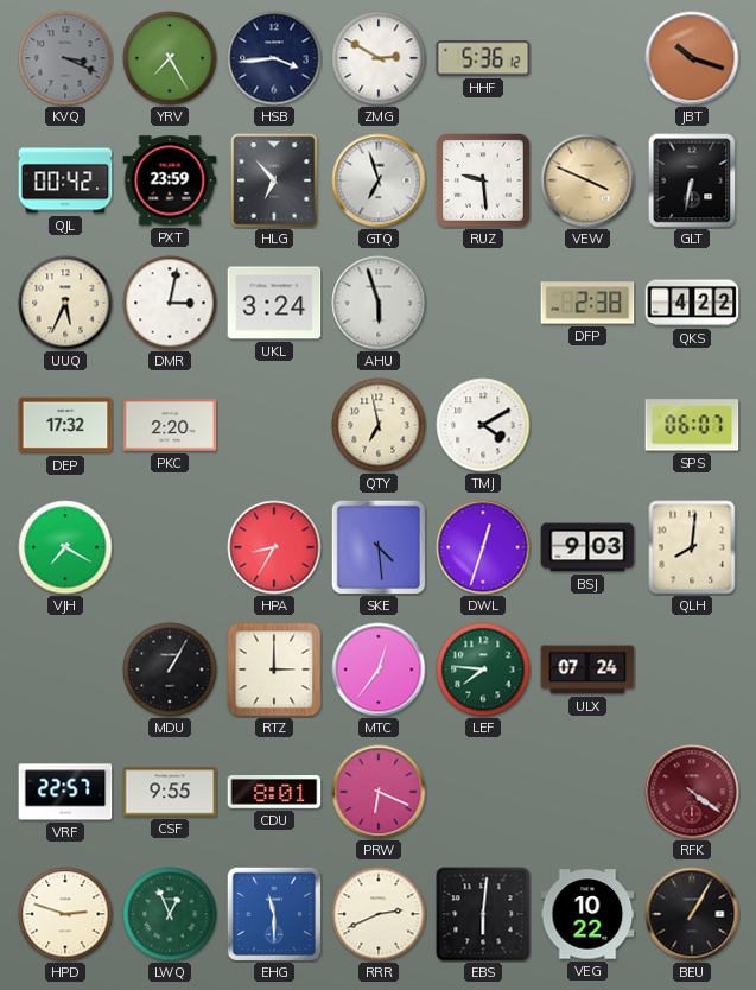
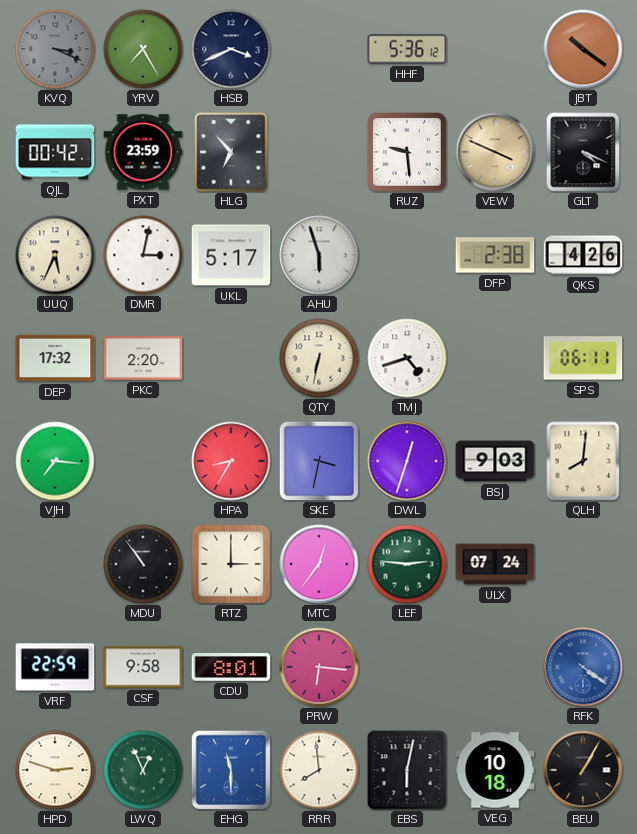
HSB: 3:44 -> 3:41
ZMG: 2:50 -> none
JBT: 10:18 -> 10:21
GTQ: 6:57 -> none
GLT: 6:32 -> 4:19
UKL: 3:24 -> 5:17
QKS: 4:22 -> 4:26
QTY: 6:58 -> 6:32
TMJ: 4:10 -> 4:42
SPS: 06:07 -> 06:11
VJH: 7:20 -> 7:16
SKE: 4:29 -> 3:32
MDU: 1:05 -> 10:54
LEF: 7:46 -> 2:46
VRF: 22:57 -> 22:59
CSF: 9:55 -> 9:58
PRW: 6:19 -> 6:16
RFK dial: burgundy -> blue
RRR: 2:41 -> 7:59
EBS: 6:01 -> 6:02
VEG: 10:22 -> 10:18
